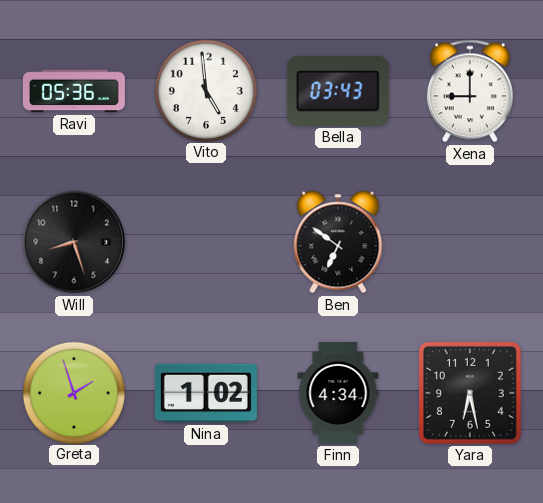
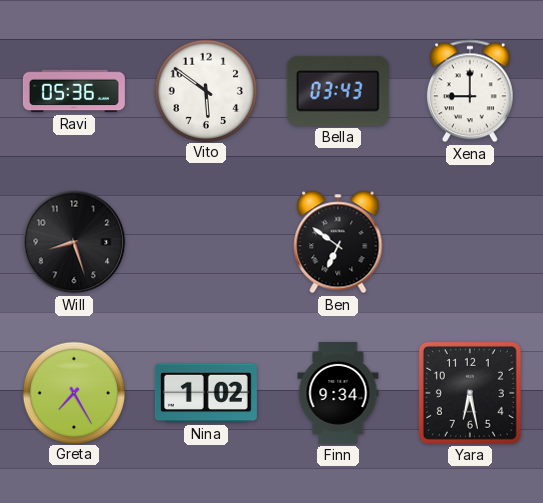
Vito: 4:59 -> 5:51
Greta: 1:57 -> 7:25
Finn: 4:34 -> 9:34
